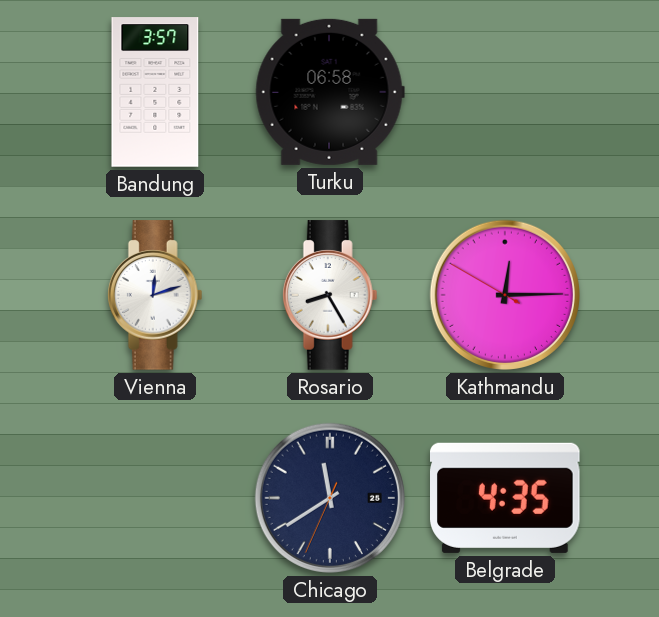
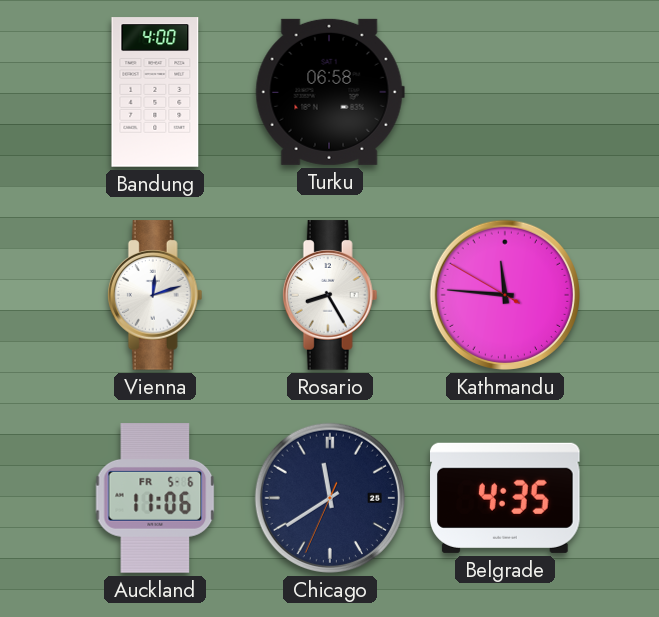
Bandung: 3:57 -> 4:00
Kathmandu: 12:14 -> 11:45
Auckland: none -> 11:06
